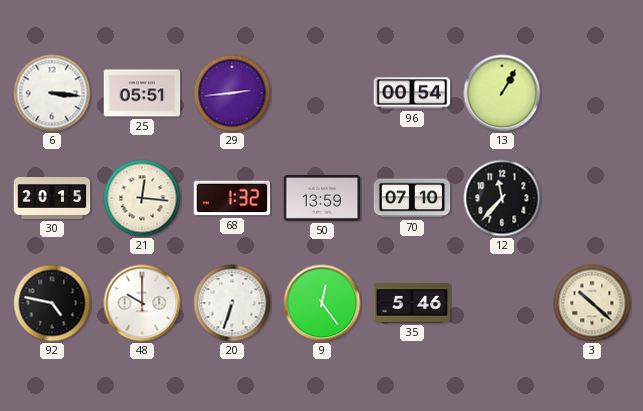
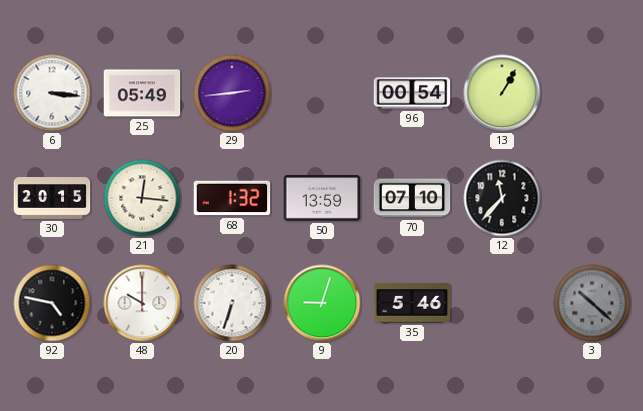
25: 05:51 -> 05:49
9: 12:24 -> 9:03
3 dial: cream -> grey
